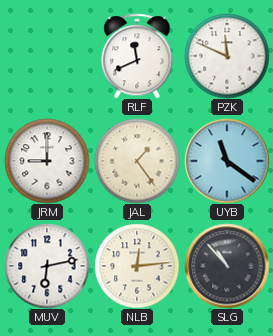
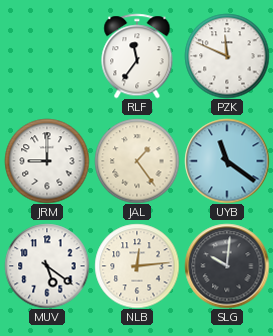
RLF: 11:41 -> 11:36
MUV: 6:13 -> 5:21
SLG: 10:53 -> 10:01
